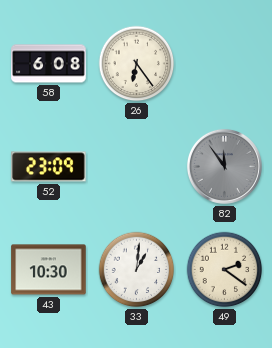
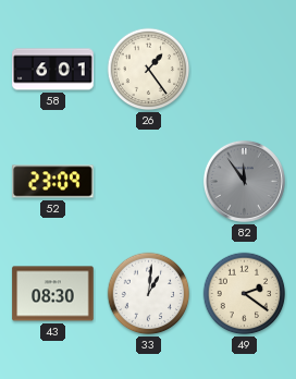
58: 6:08 -> 6:01
26: 6:24 -> 1:24
43: 10:30 -> 08:30
